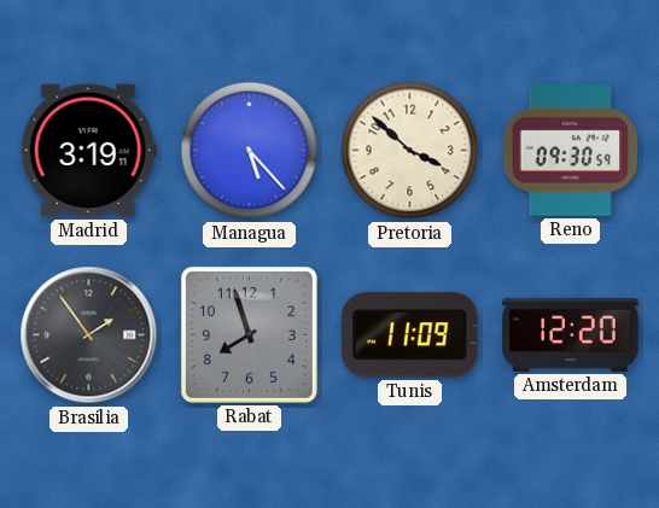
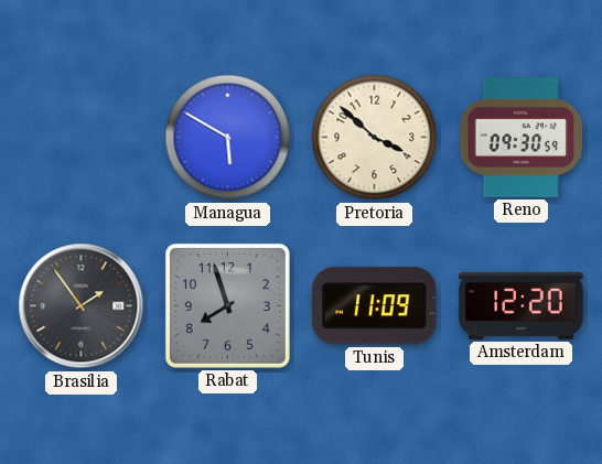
Madrid: 3:19 -> none
Managua: 5:23 -> 5:50
